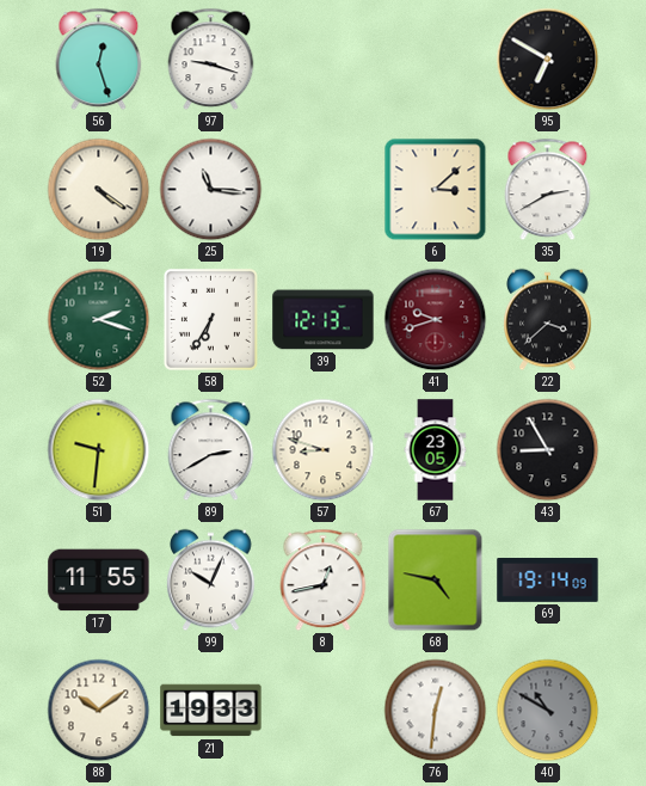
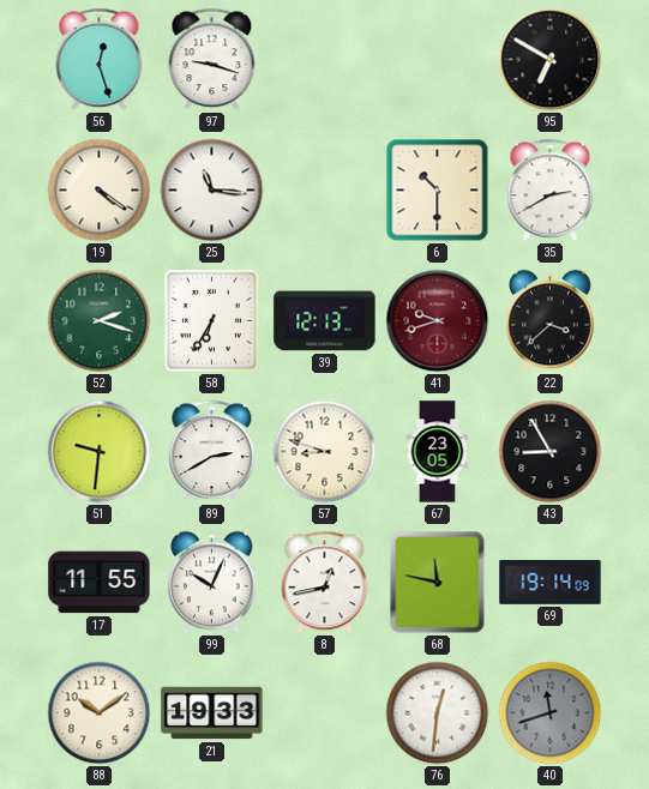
6: 3:08 -> 10:30
68: 4:47 -> 11:47
40: 10:50 -> 11:42
